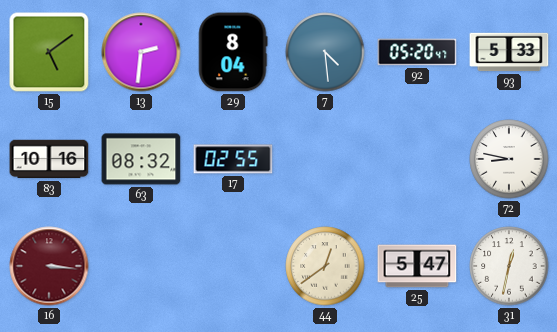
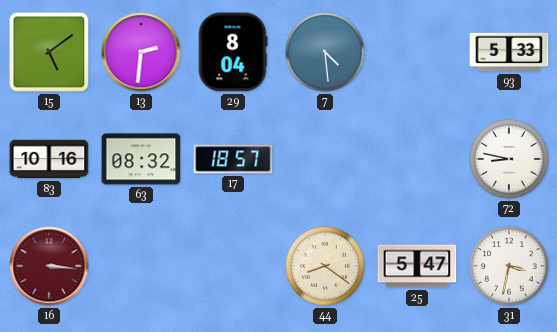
92: 05:20 -> none
17: 02:55 -> 18:57
44: 12:39 -> 8:21
31: 12:32 -> 3:32
